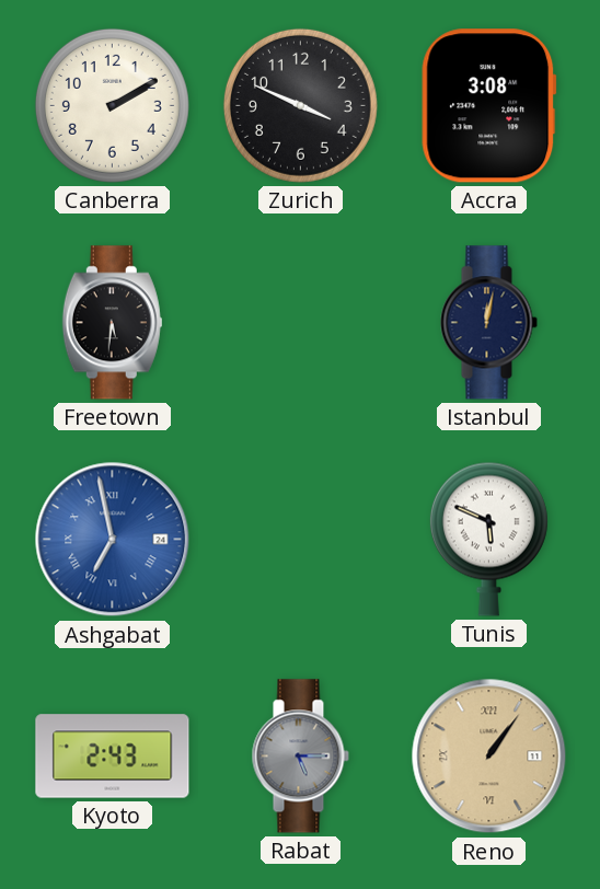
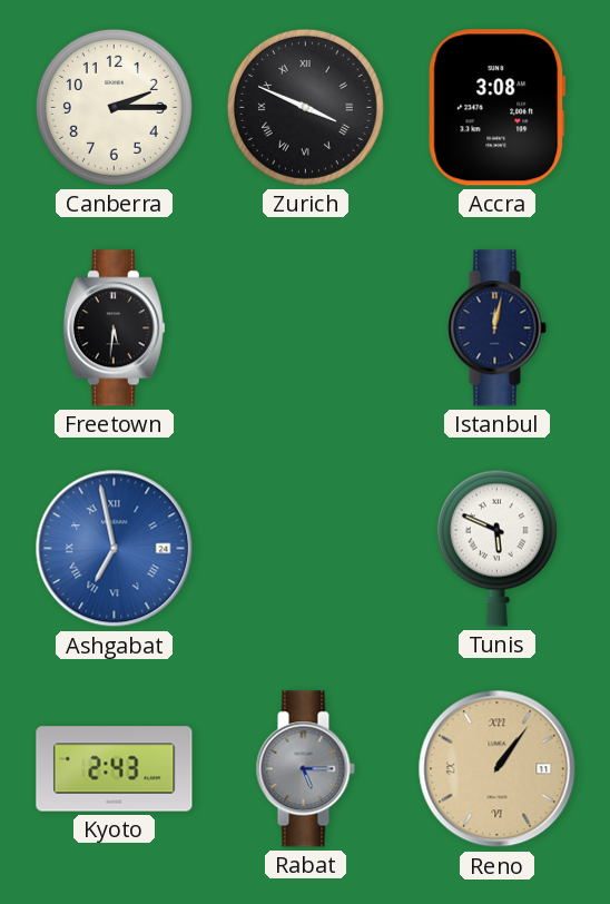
Canberra: 2:10 -> 2:15
Zurich numerals: Arabic -> Roman
